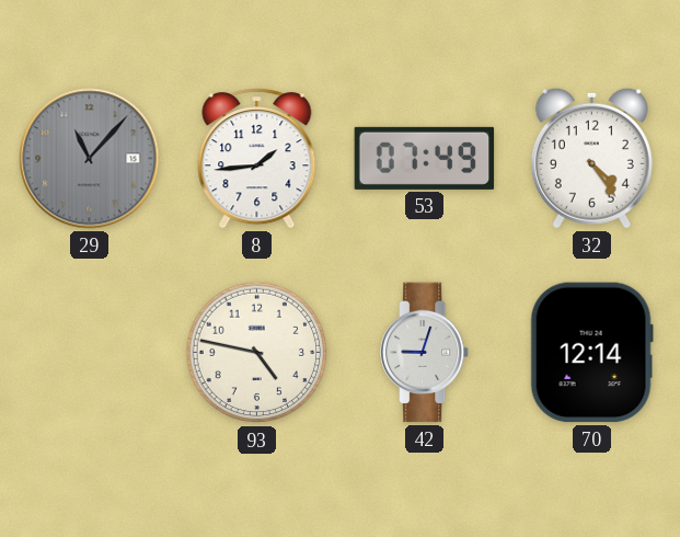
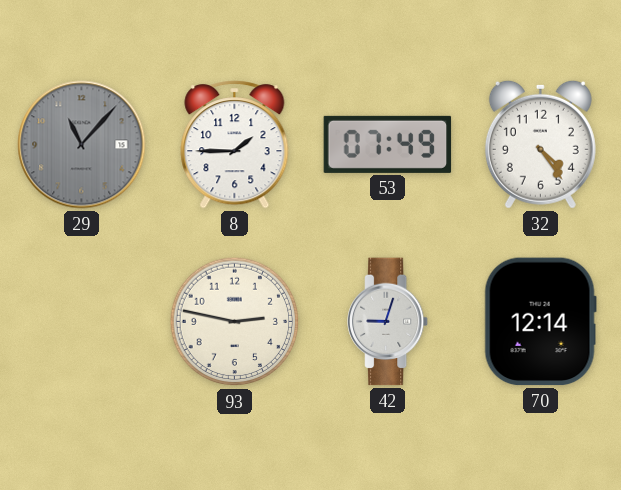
8: 1:44 -> 1:45
93: 4:47 -> 2:47
